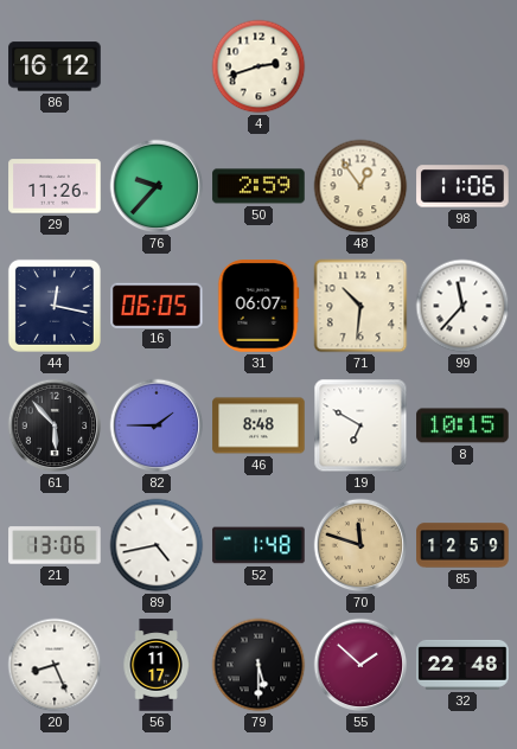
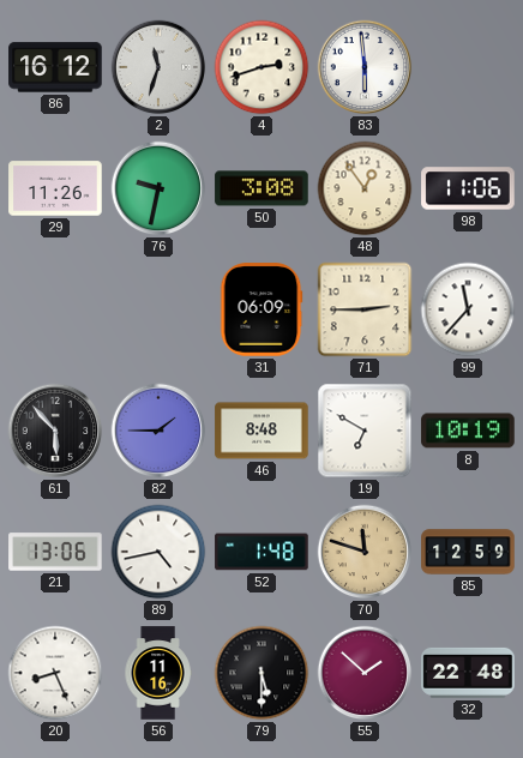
2: none -> 11:33
83: none -> 5:59
76: 9:37 -> 9:32
50: 2:59 -> 3:08
44: 12:17 -> none
16: 06:05 -> none
31: 06:07 -> 06:09
71: 10:31 -> 2:45
8: 10:15 -> 10:19
56: 11:17 -> 11:16
